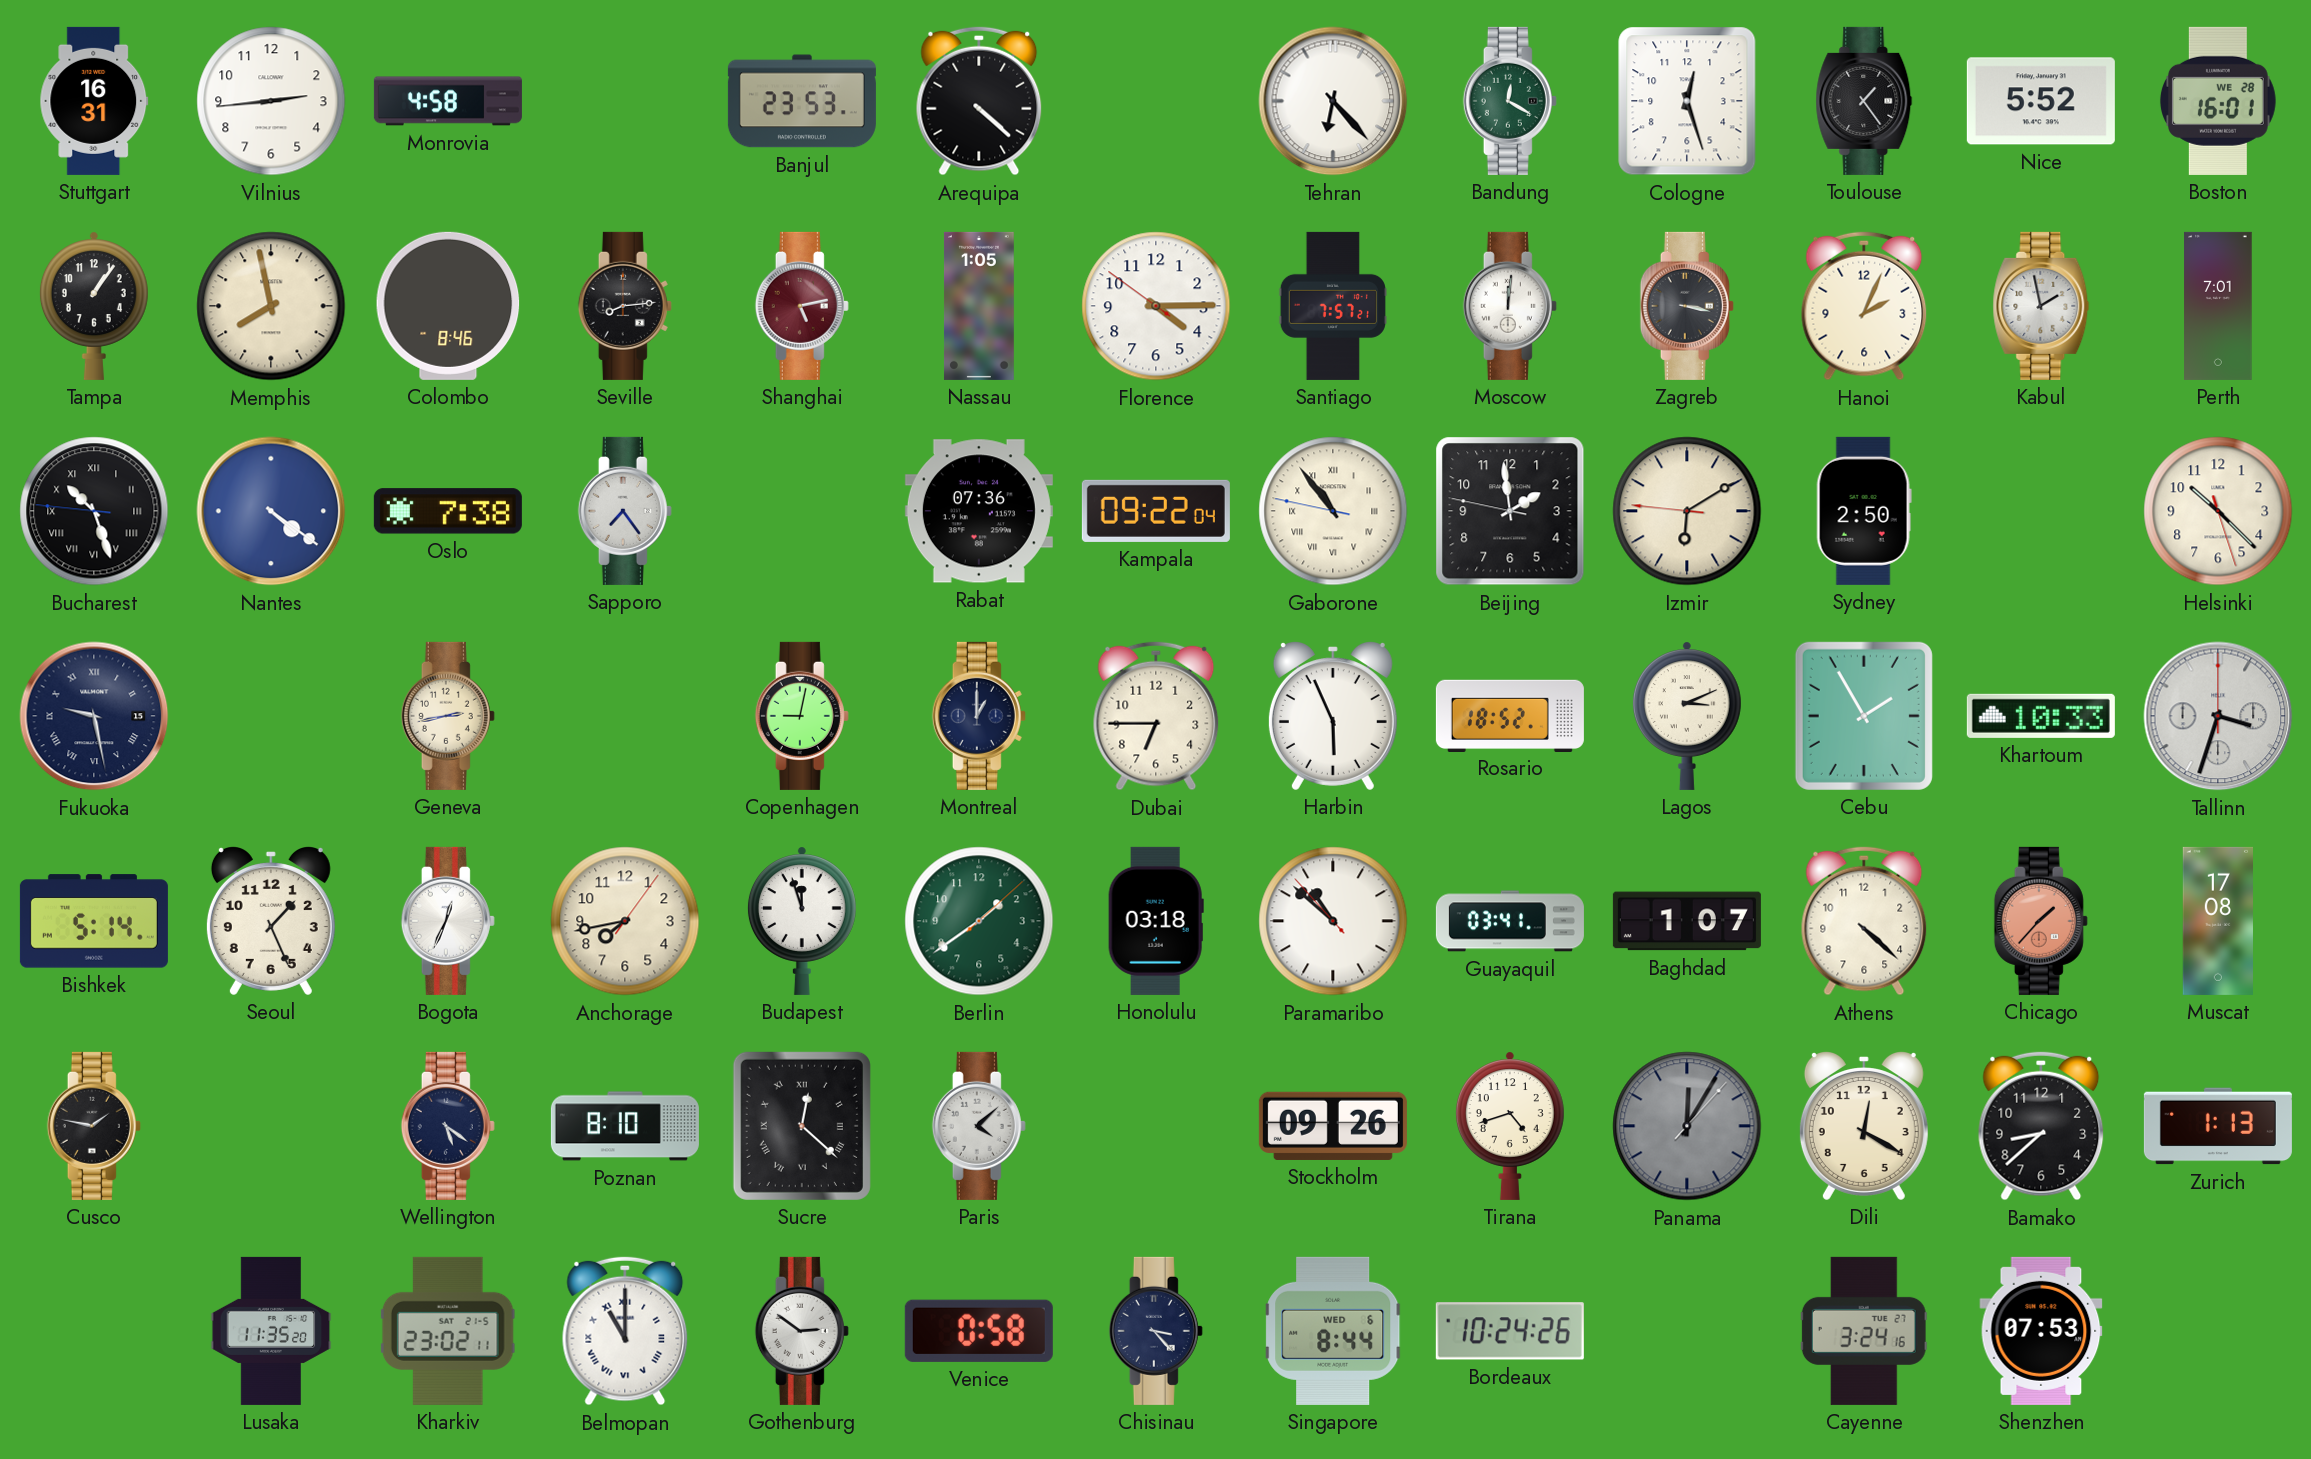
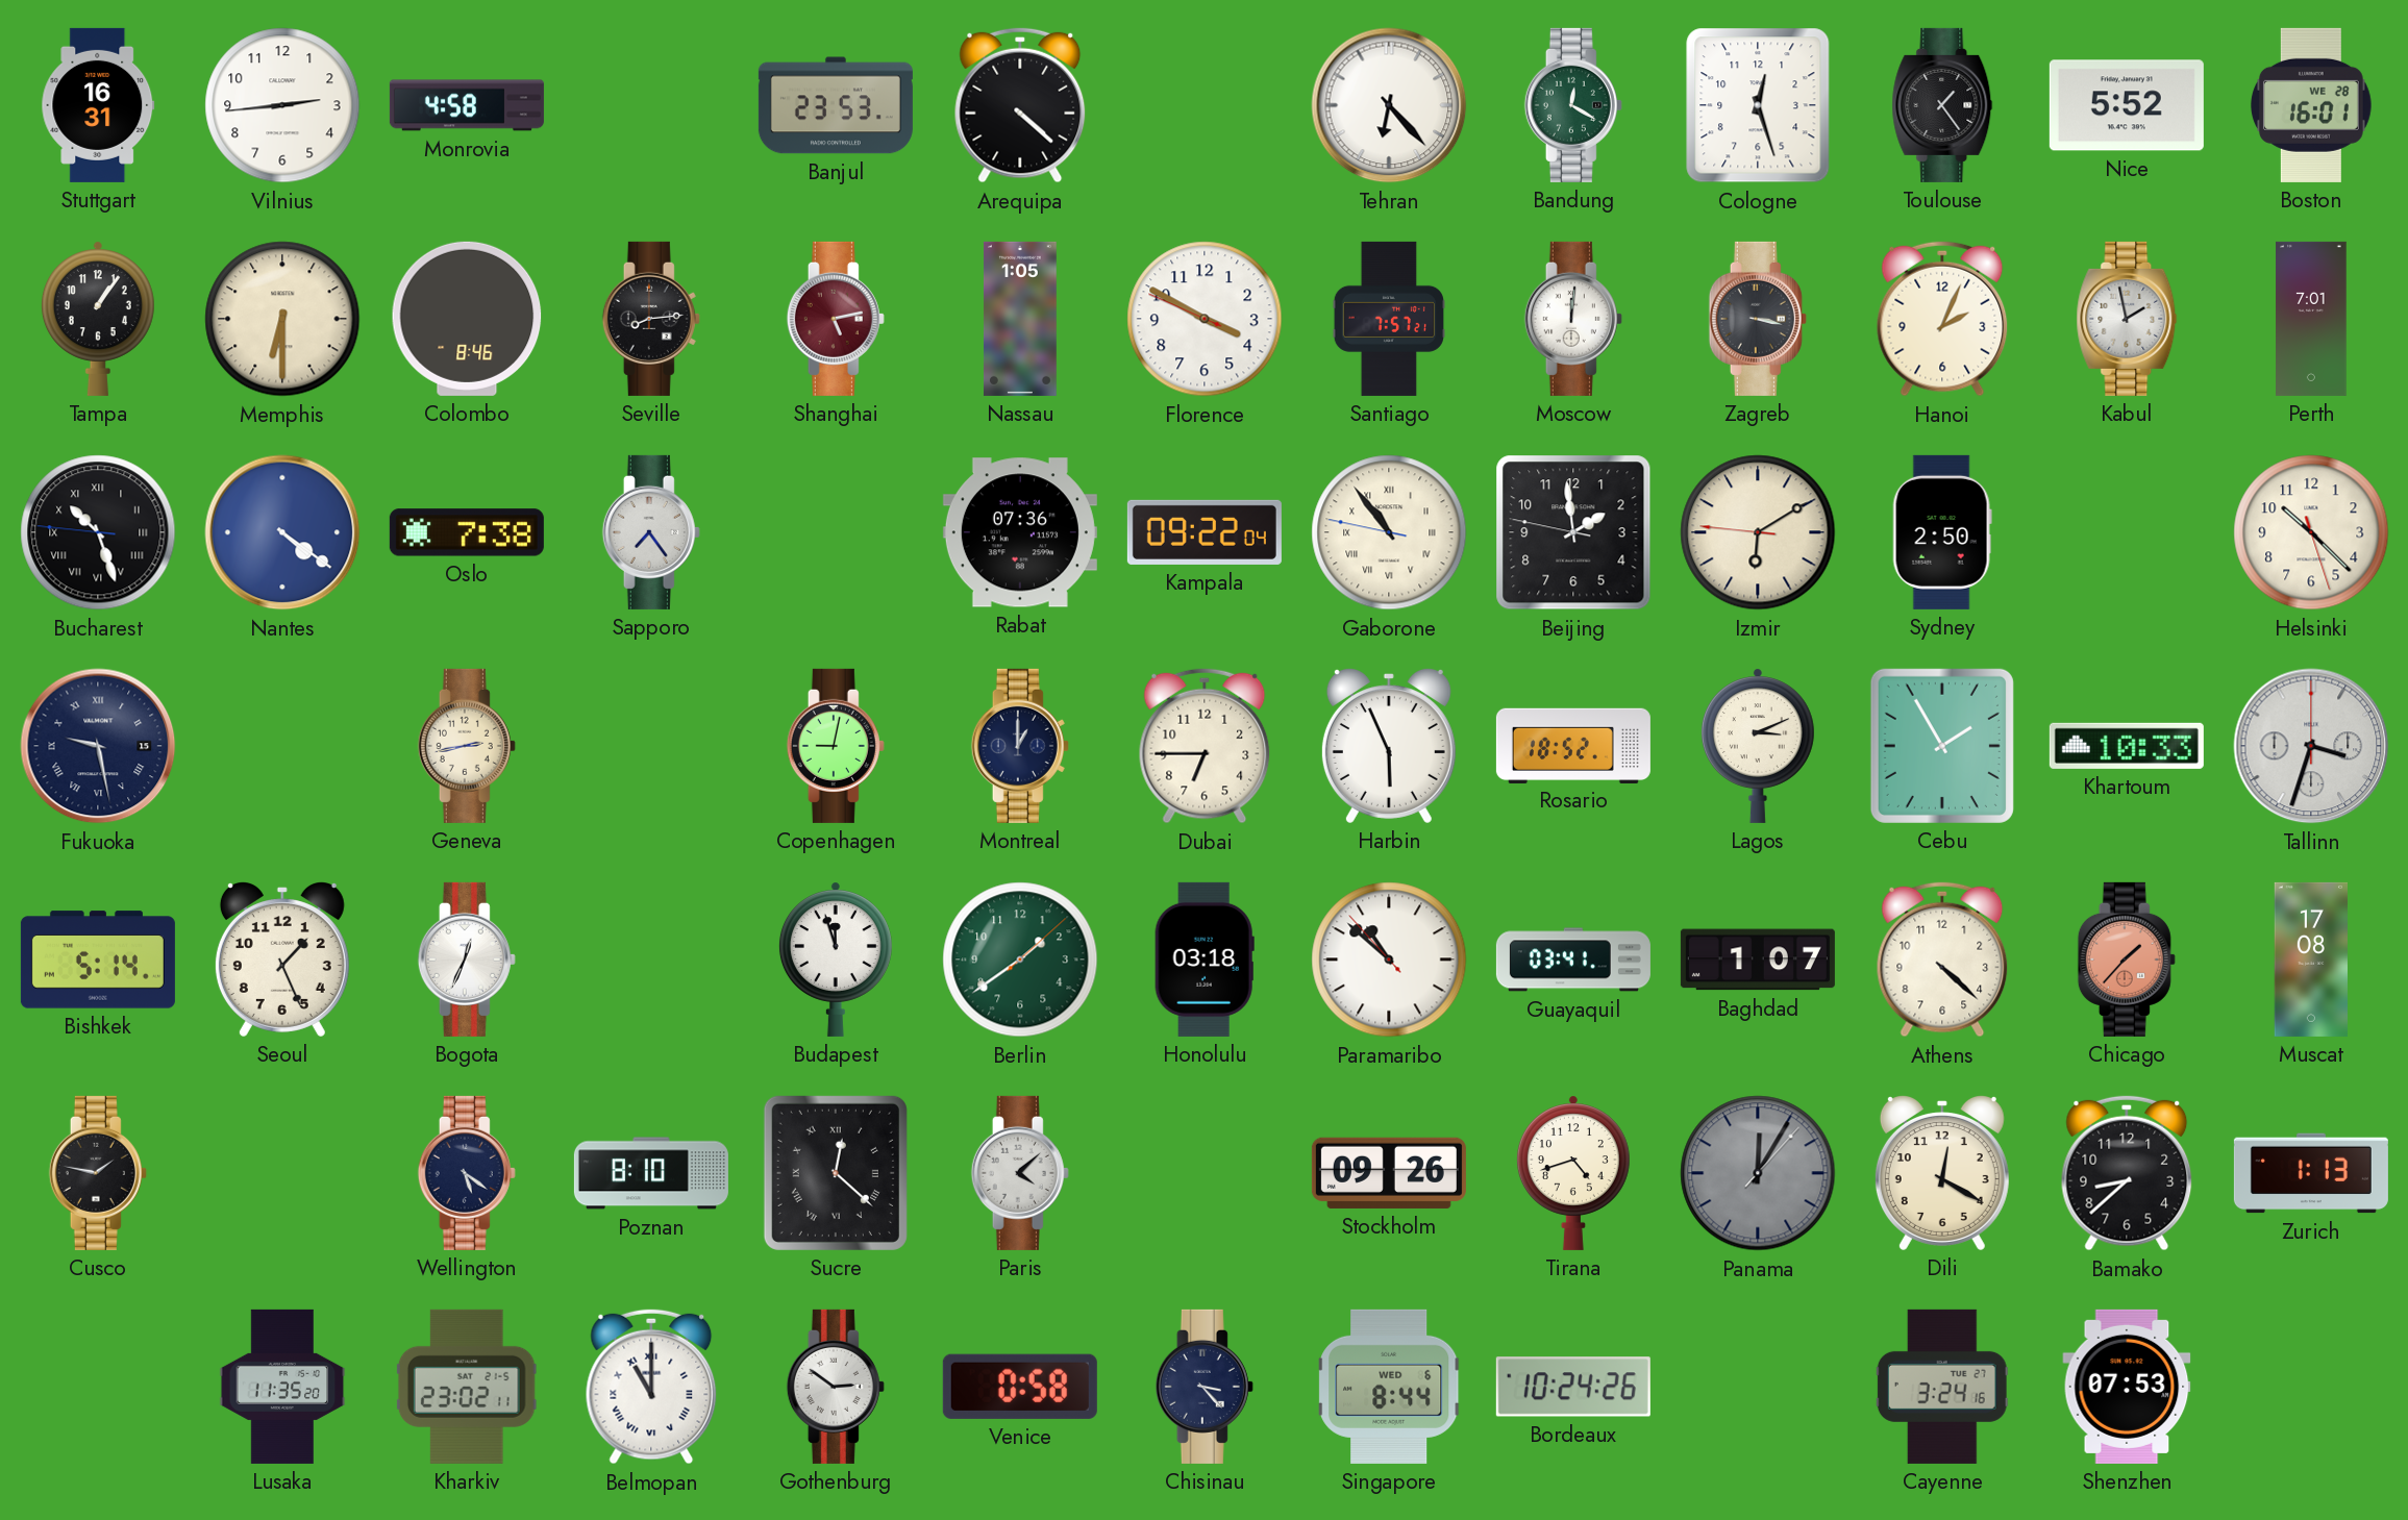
Memphis: 7:58 -> 6:30
Florence: 4:14 -> 3:49
Anchorage: 7:43 -> none
